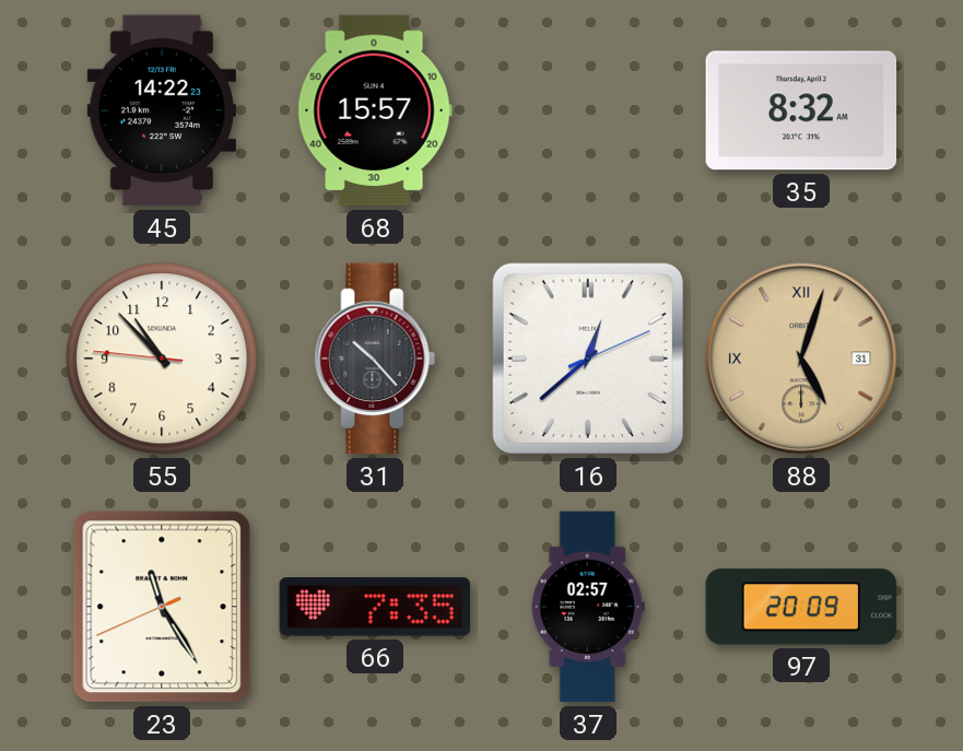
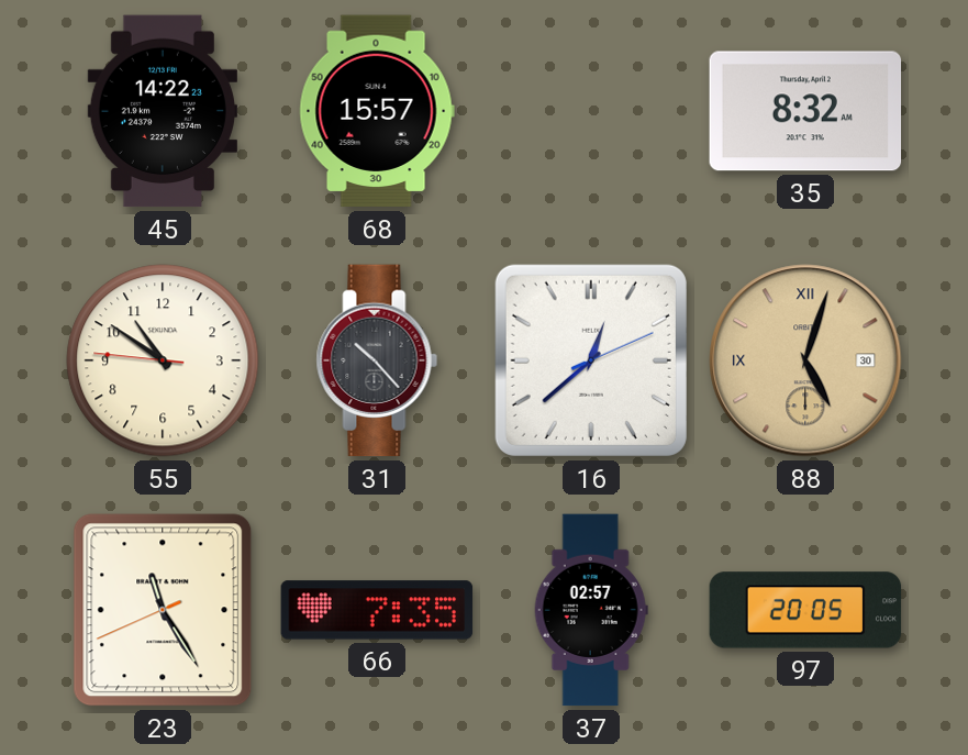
55: 10:52 -> 10:50
88 date: 31 -> 30
97: 20:09 -> 20:05
